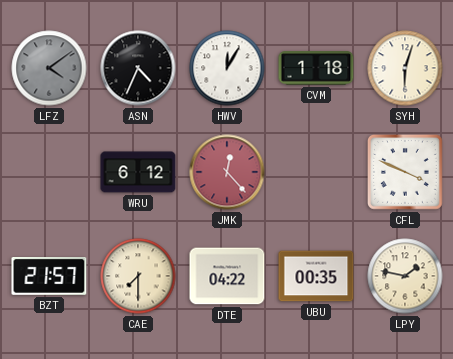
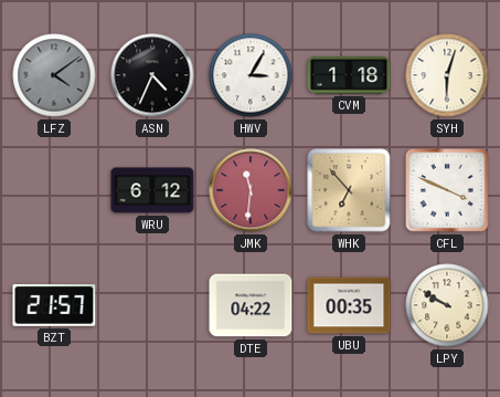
HWV: 12:05 -> 3:05
JMK: 12:23 -> 11:31
WHK: none -> 6:53
CAE: 7:30 -> none
LPY: 1:47 -> 9:50
